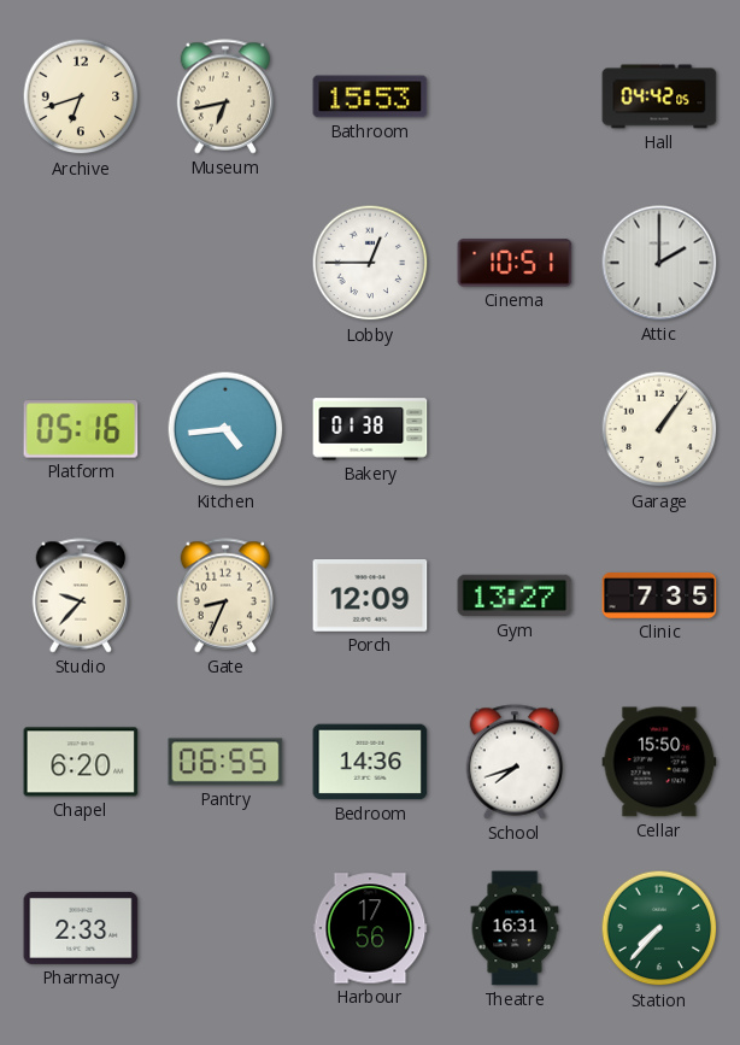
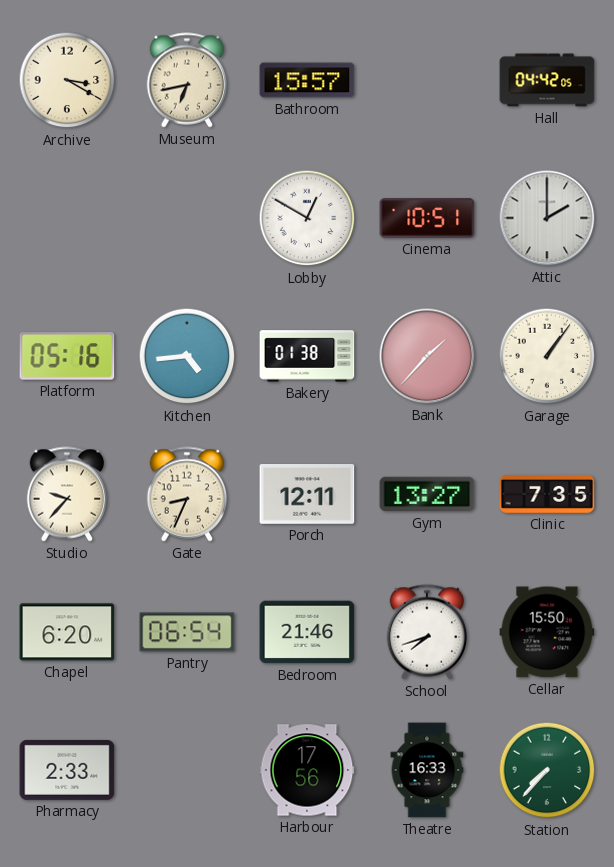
Archive: 6:42 -> 3:20
Bathroom: 15:53 -> 15:57
Lobby: 12:45 -> 12:50
Bank: none -> 1:37
Porch: 12:09 -> 12:11
Pantry: 06:55 -> 06:54
Bedroom: 14:36 -> 21:46
Theatre: 16:31 -> 16:33
